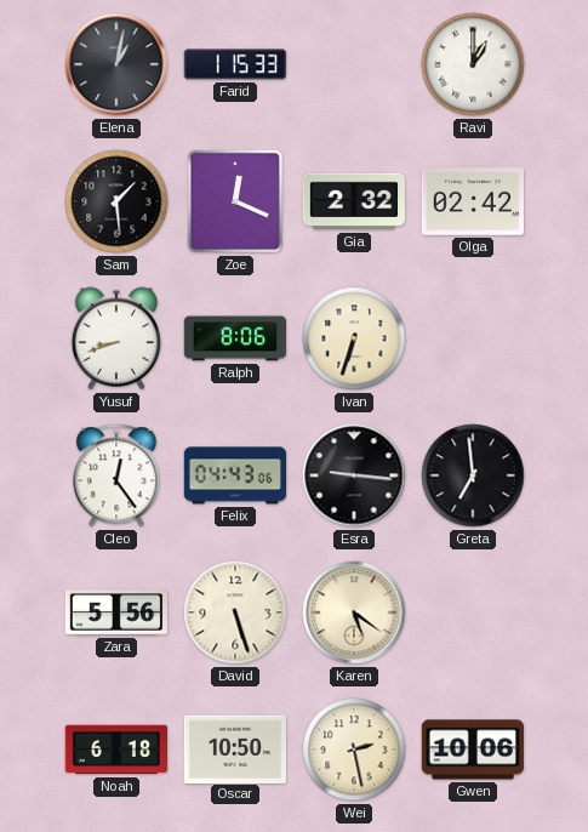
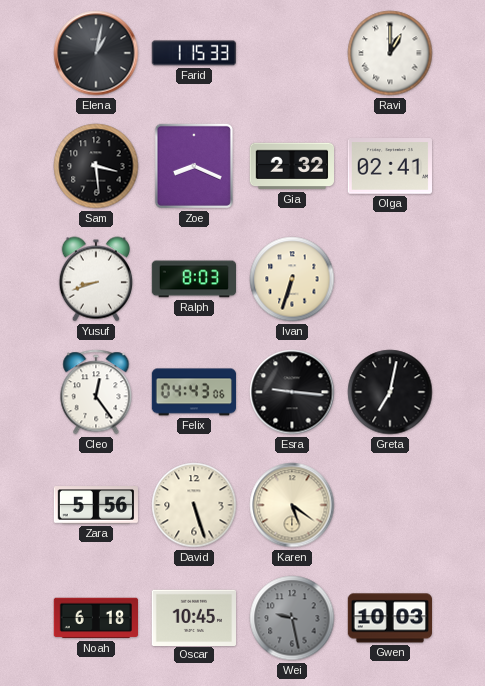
Sam: 1:29 -> 3:29
Zoe: 12:19 -> 8:19
Olga: 02:42 -> 02:41
Ralph: 8:06 -> 8:03
Greta: 6:59 -> 7:02
Oscar: 10:50 -> 10:45
Wei: 2:28 -> 9:28
Wei dial: cream -> grey
Gwen: 10:06 -> 10:03
